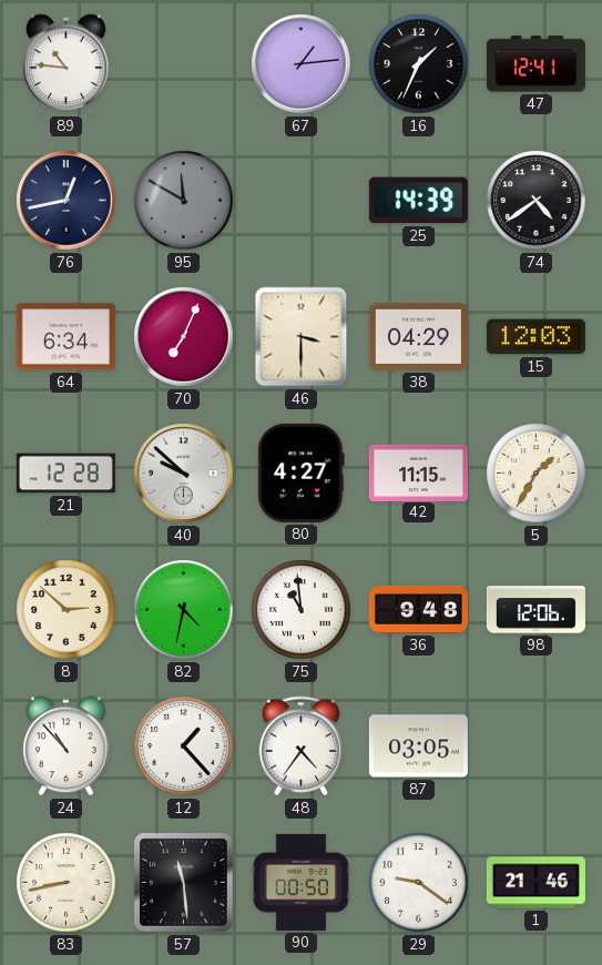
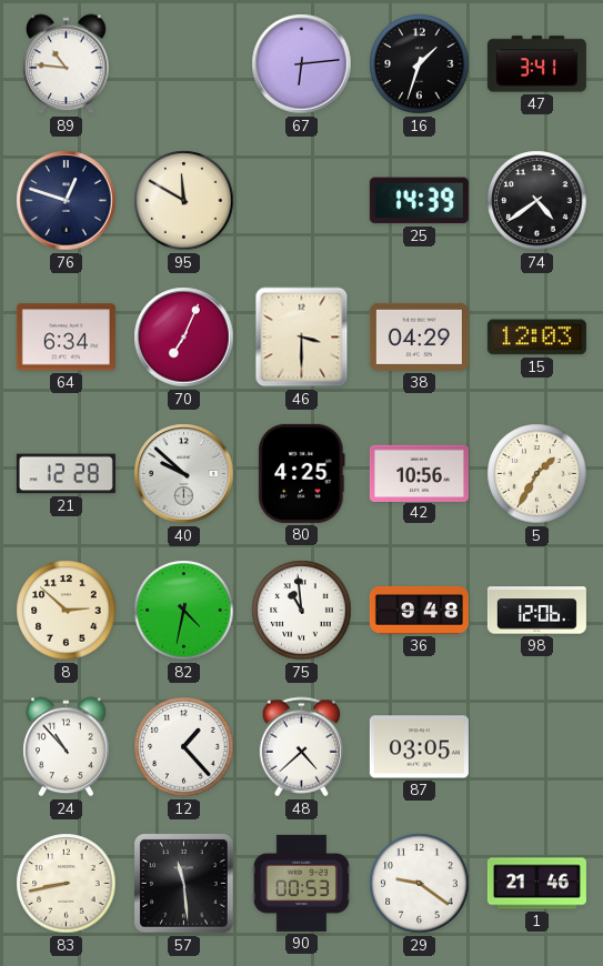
67: 1:14 -> 6:14
16: 1:34 -> 1:33
47: 12:41 -> 3:41
76: 12:43 -> 12:48
95 dial: grey -> cream
80: 4:27 -> 4:25
42: 11:15 -> 10:56
48: 4:36 -> 4:38
90: 00:50 -> 00:53
